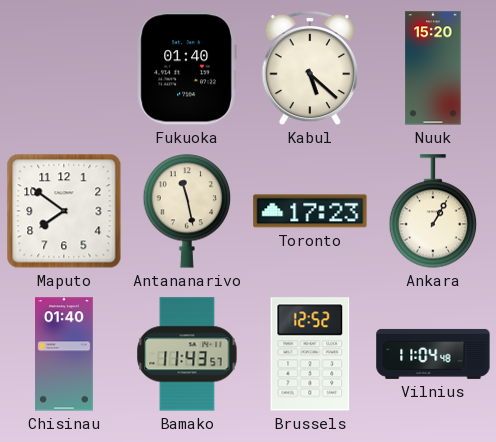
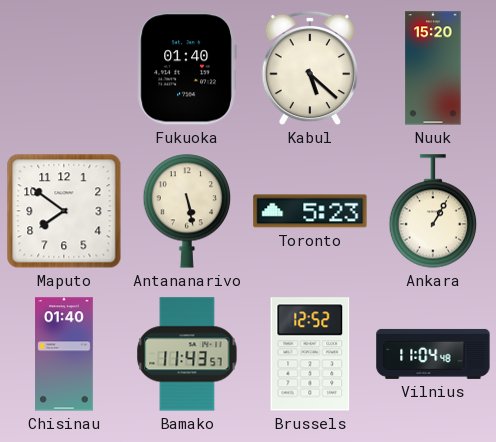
Antananarivo: 11:28 -> 5:28
Toronto: 17:23 -> 5:23
